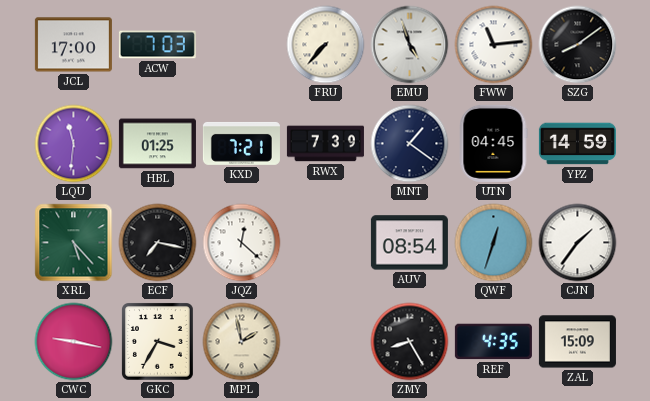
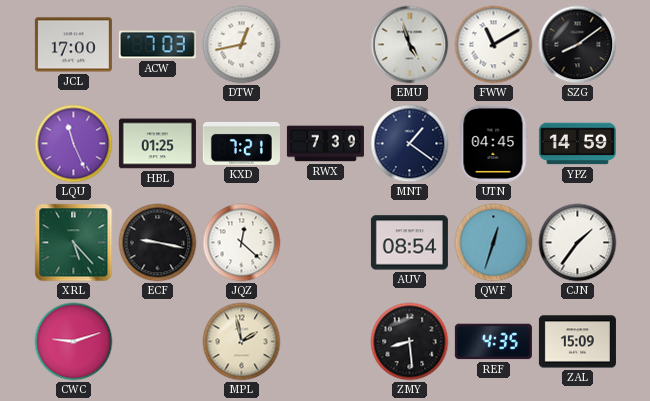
DTW: none -> 12:43
FRU: 7:37 -> none
FWW: 11:14 -> 11:10
LQU: 11:31 -> 11:26
ECF: 7:17 -> 9:17
CWC: 9:17 -> 9:12
GKC: 3:35 -> none
ZMY: 8:25 -> 8:29
